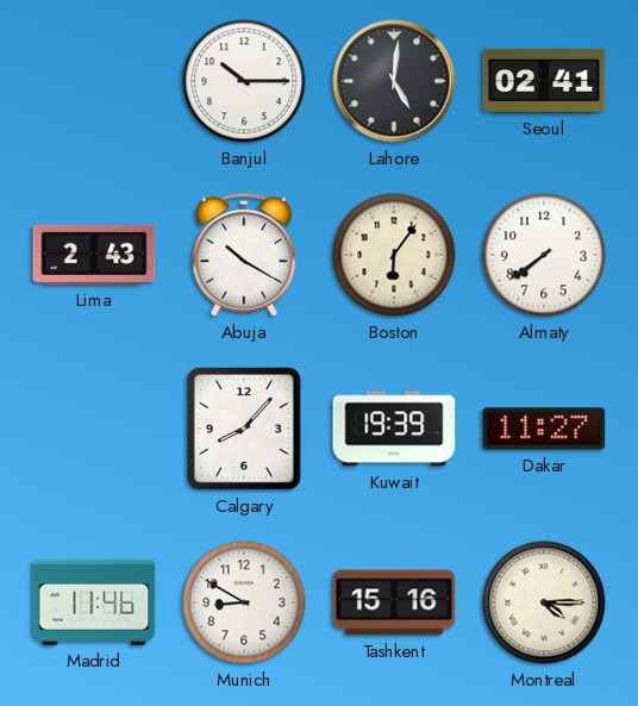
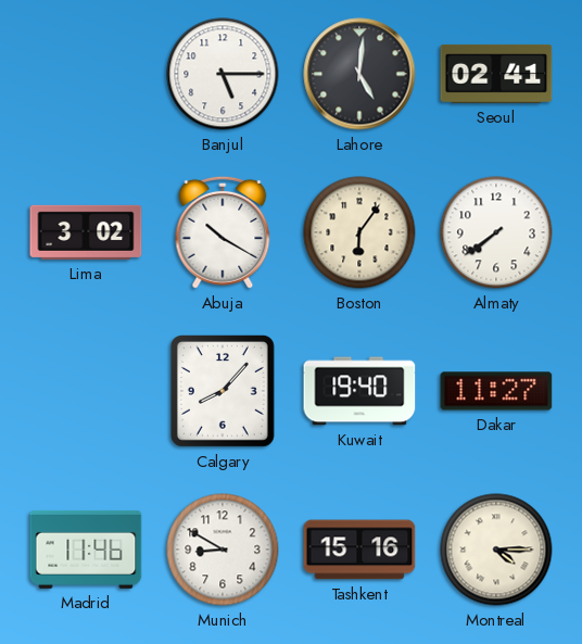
Banjul: 10:15 -> 5:15
Lima: 2:43 -> 3:02
Kuwait: 19:39 -> 19:40
